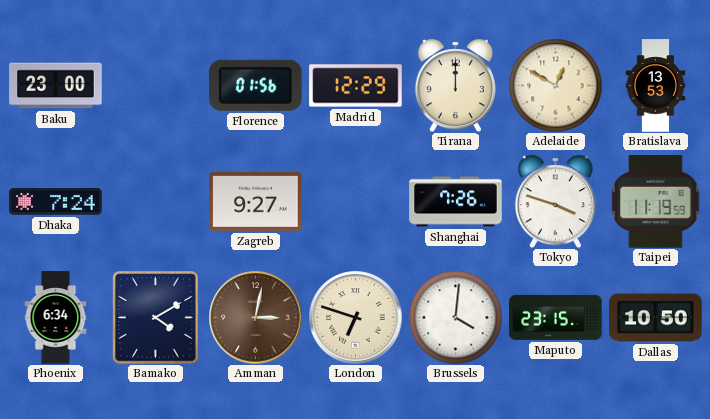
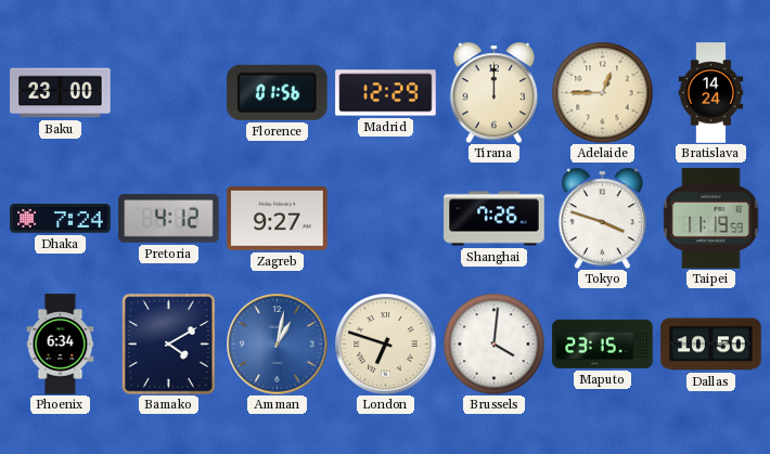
Adelaide: 12:50 -> 12:45
Bratislava: 13:53 -> 14:24
Pretoria: none -> 4:12
Amman: 3:02 -> 1:02
Amman dial: brown -> blue
